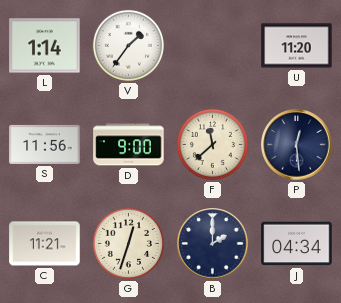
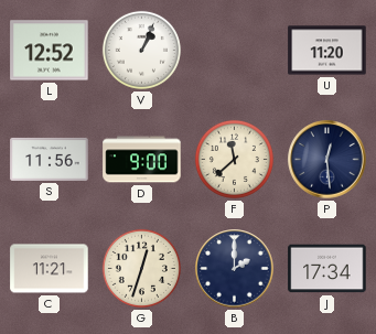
L: 1:14 -> 12:52
V: 1:36 -> 1:04
J: 04:34 -> 17:34
